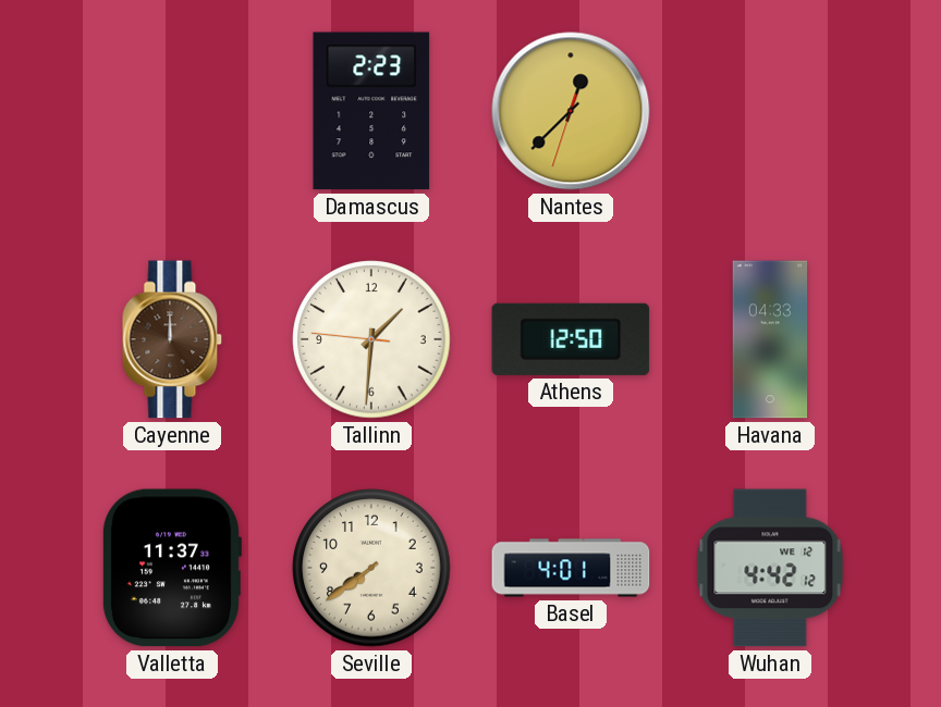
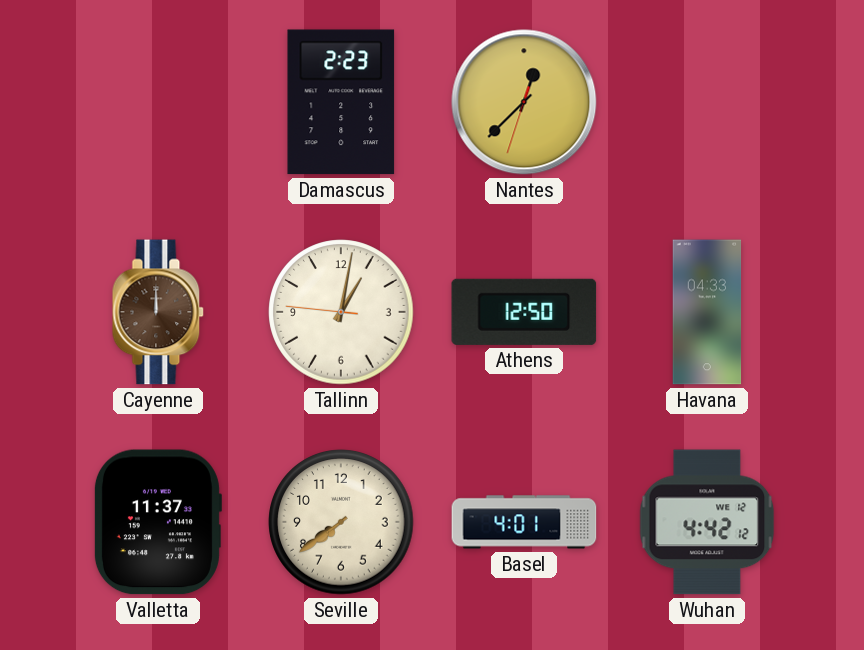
Tallinn: 1:30 -> 1:01
